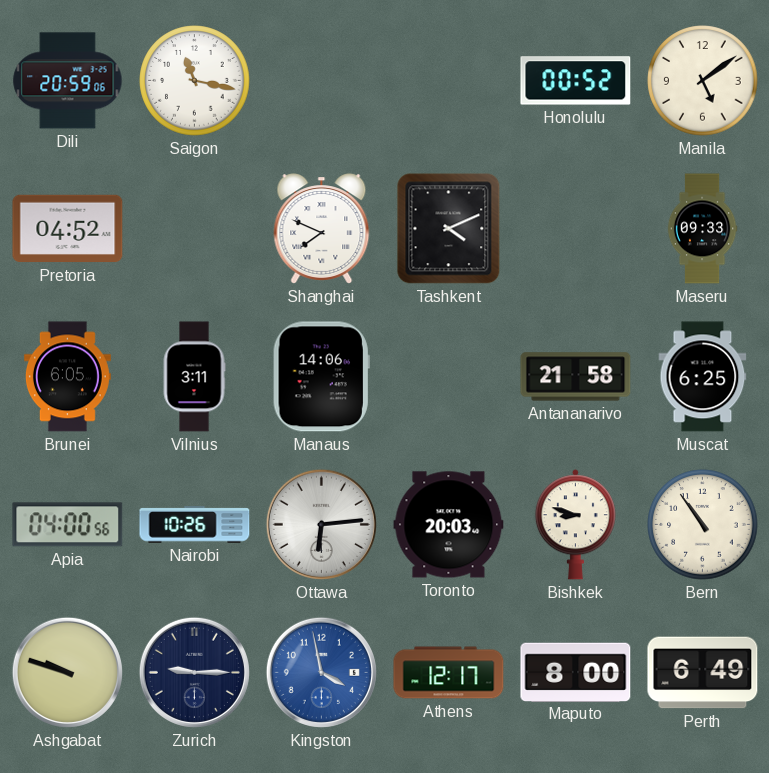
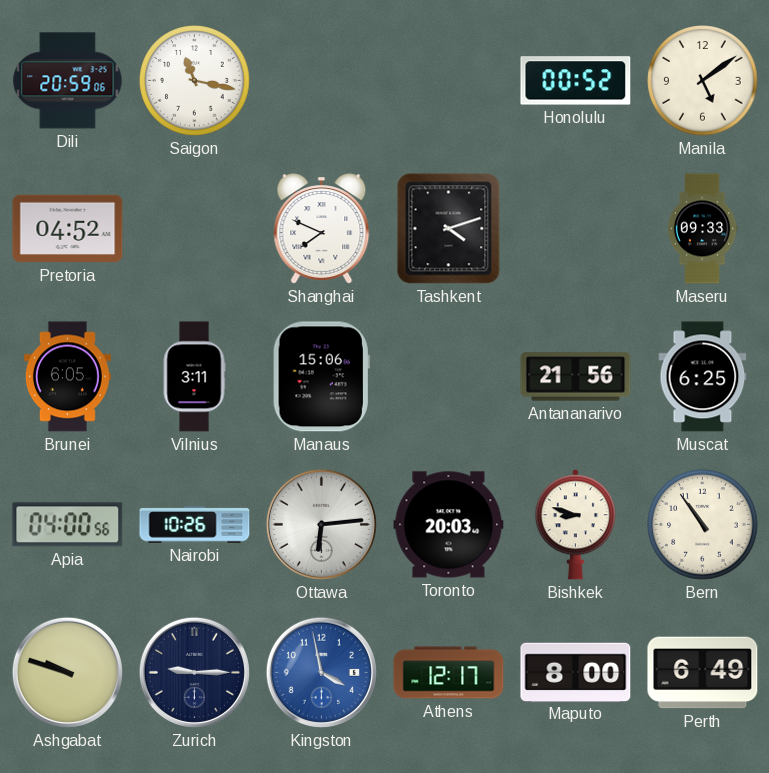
Tashkent: 4:11 -> 4:12
Manaus: 14:06 -> 15:06
Antananarivo: 21:58 -> 21:56
